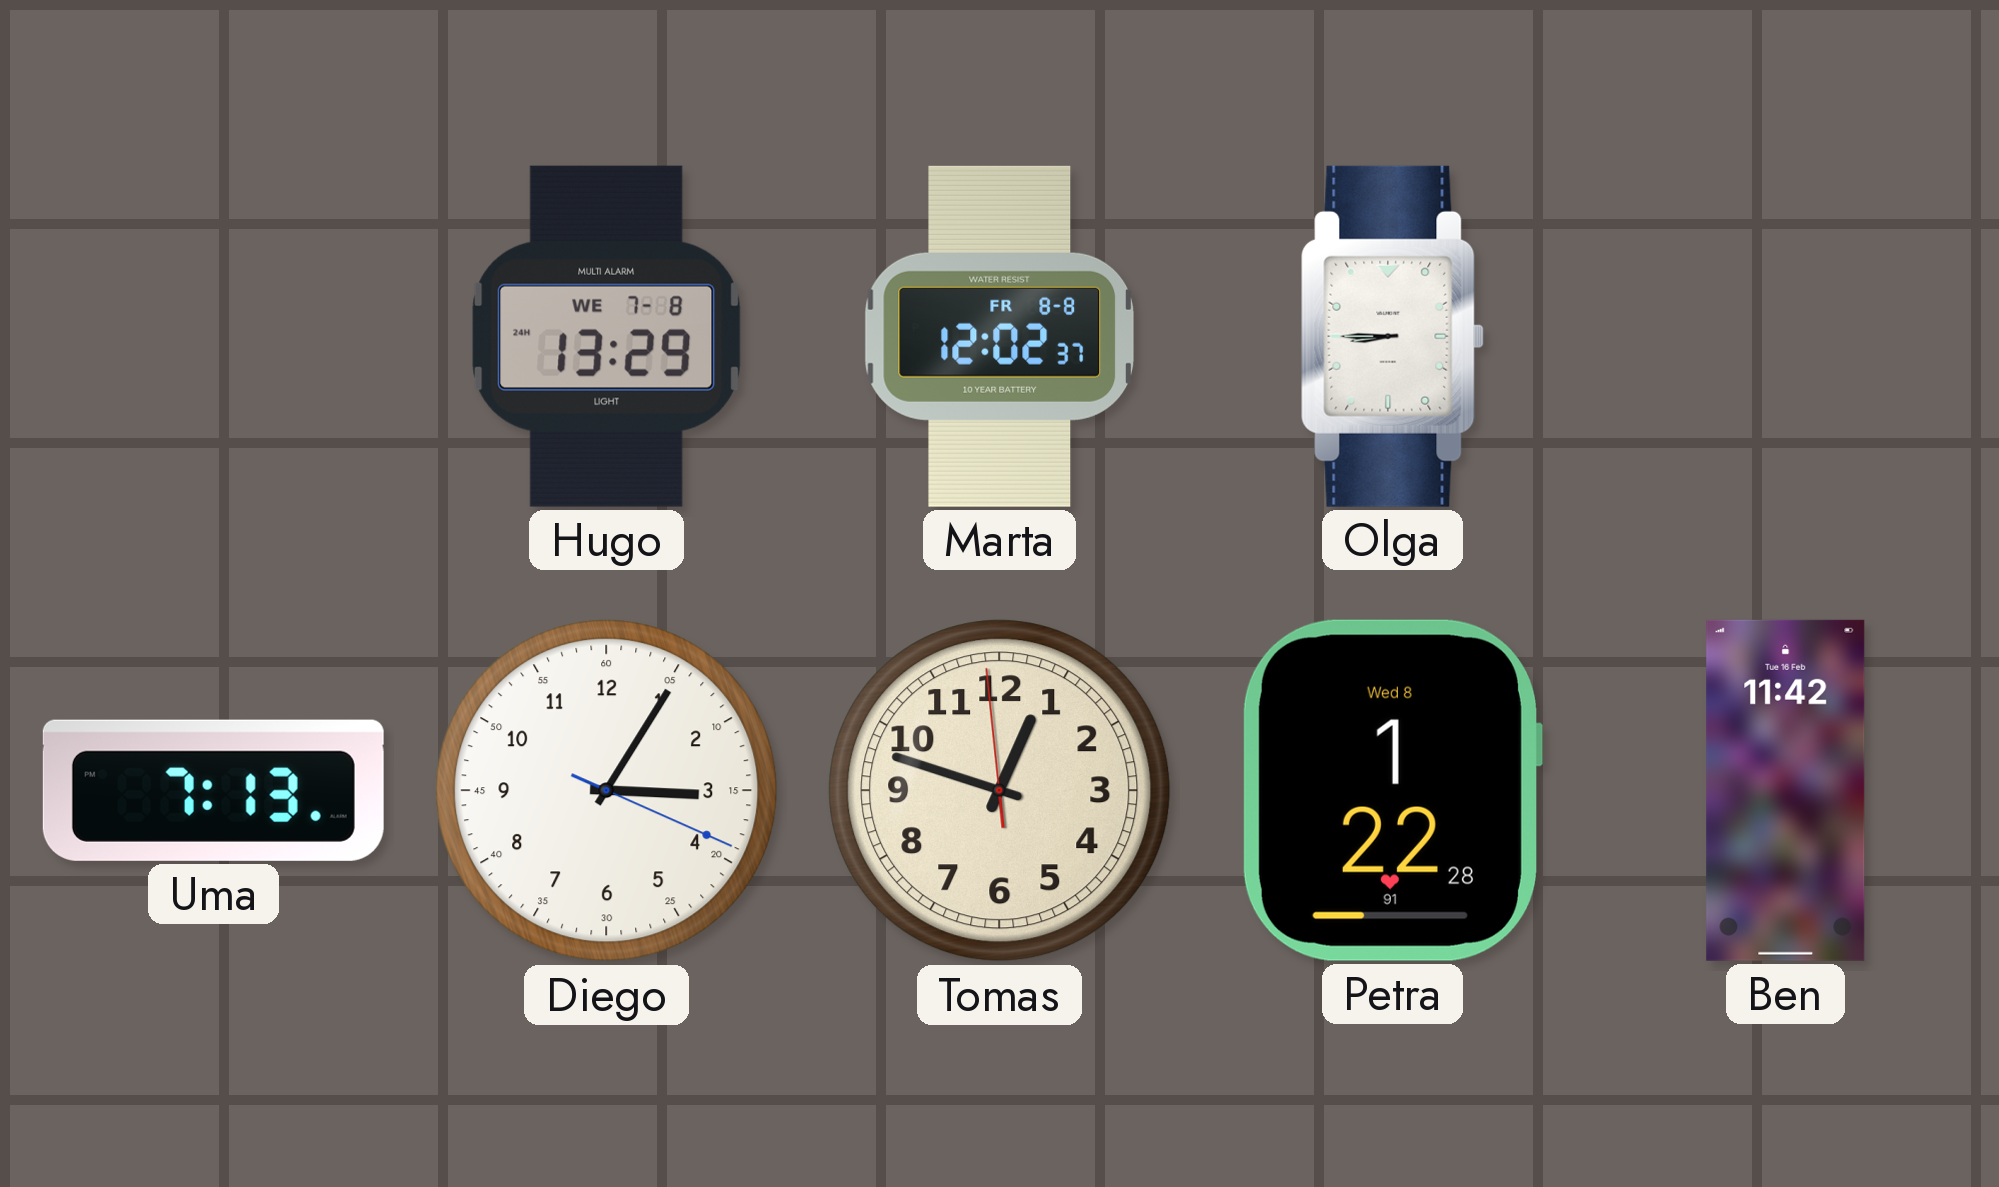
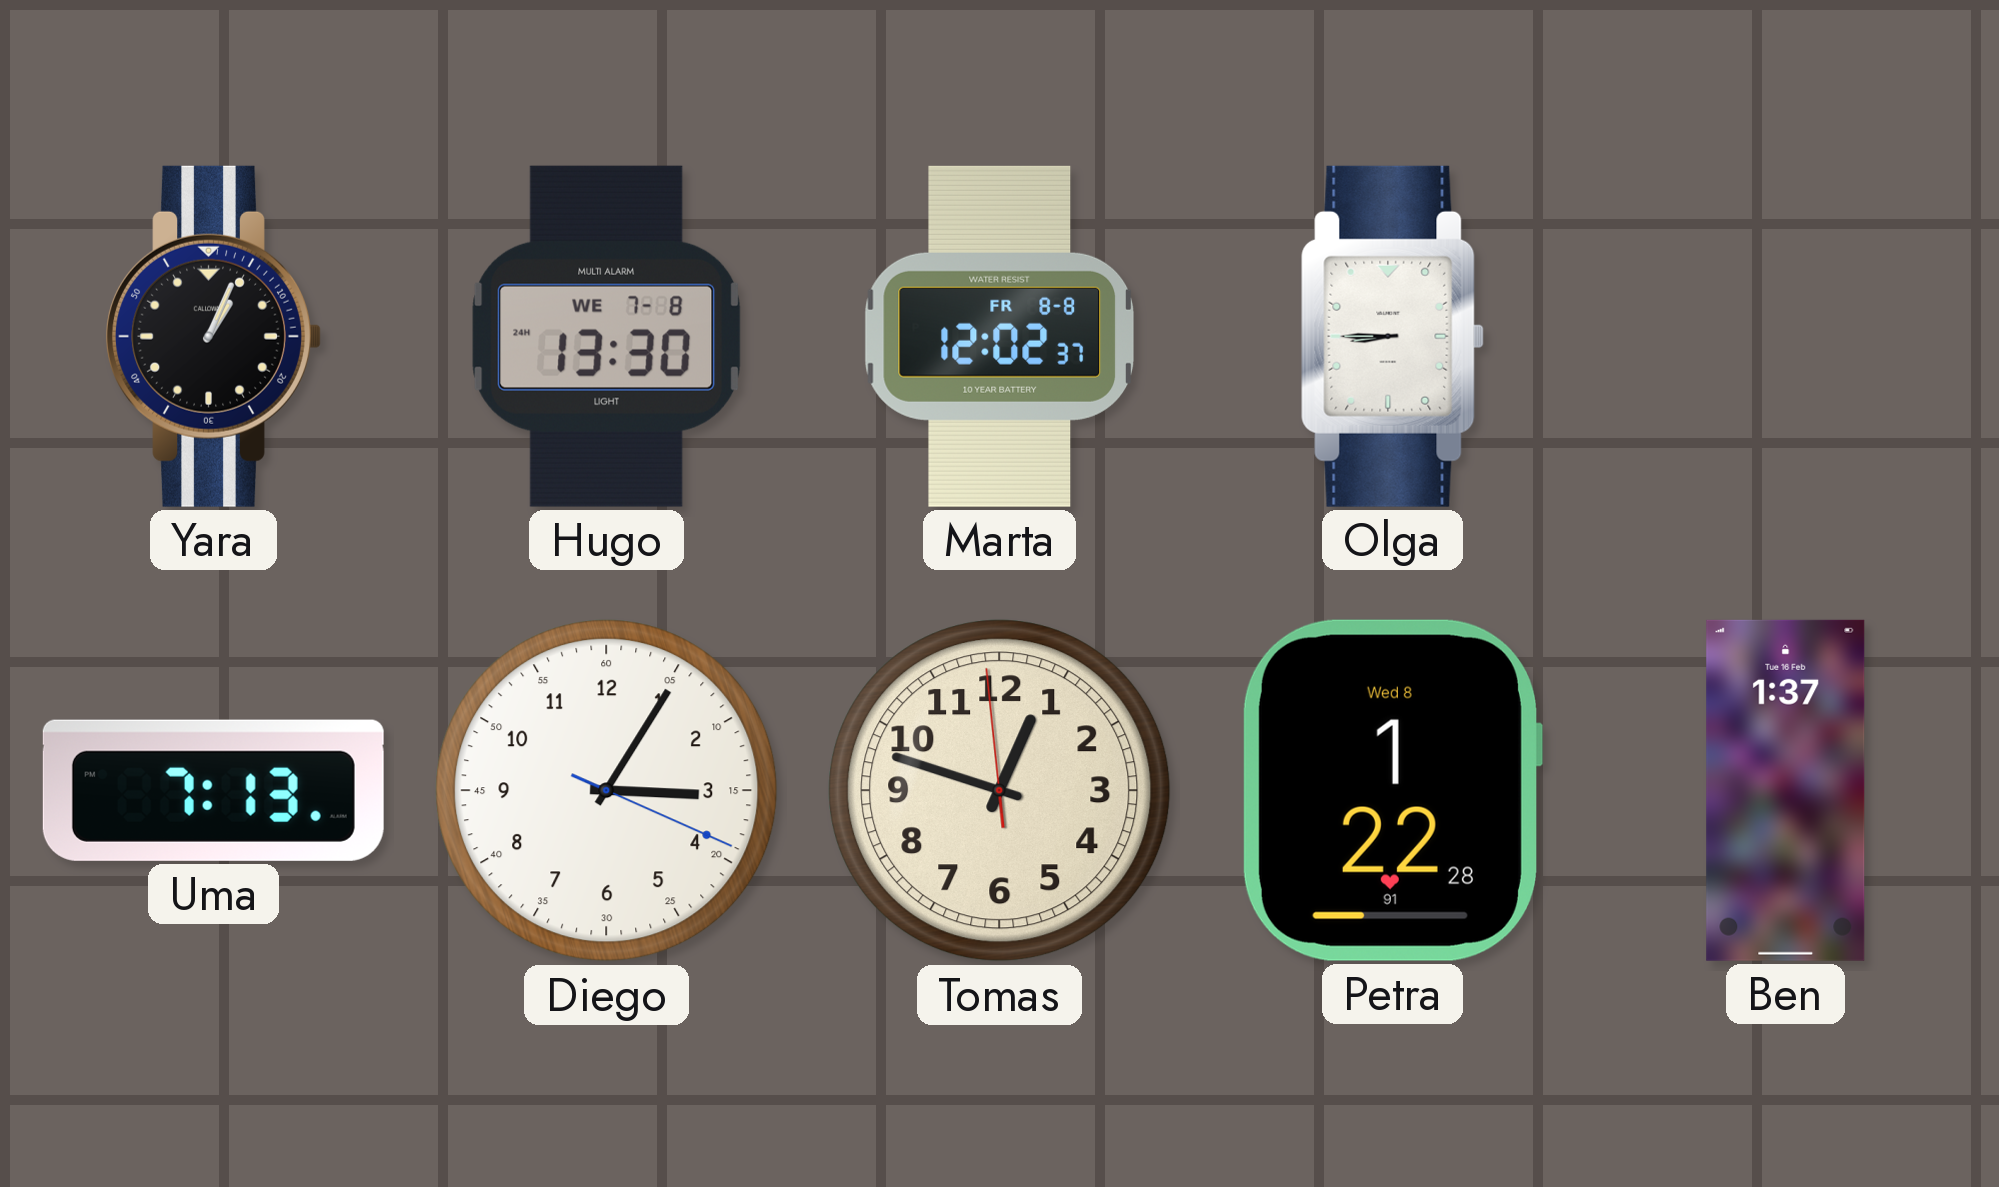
Yara: none -> 1:04
Hugo: 13:29 -> 13:30
Ben: 11:42 -> 1:37
